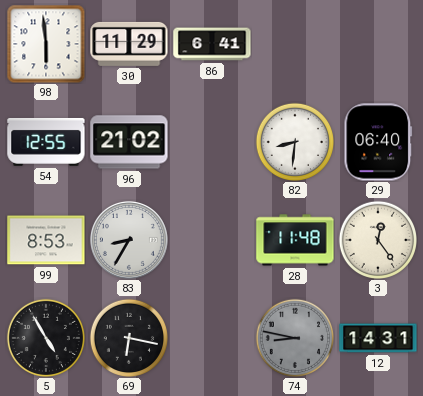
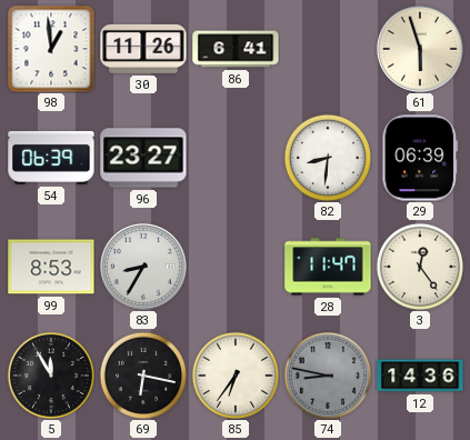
98: 5:59 -> 12:59
30: 11:29 -> 11:26
61: none -> 5:57
54: 12:55 -> 06:39
96: 21:02 -> 23:27
29: 06:40 -> 06:39
28: 11:48 -> 11:47
5: 4:55 -> 11:55
85: none -> 6:36
12: 14:31 -> 14:36
